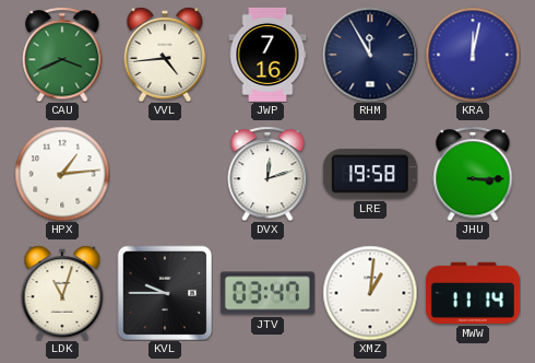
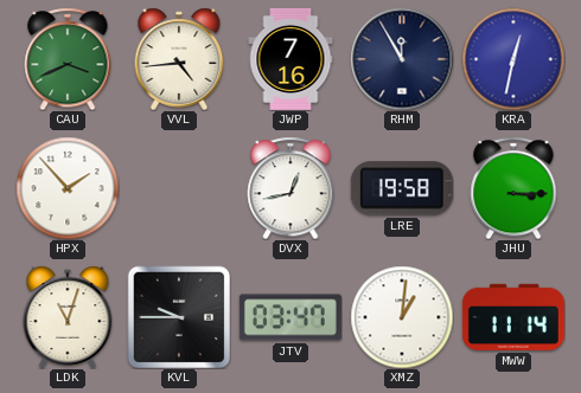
KRA: 12:02 -> 12:32
HPX: 1:14 -> 1:53
DVX: 12:12 -> 12:43
